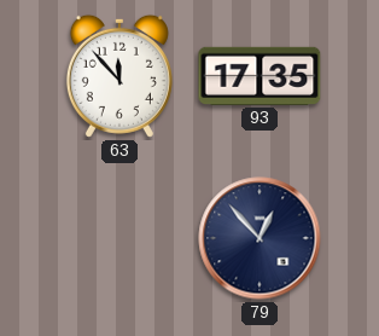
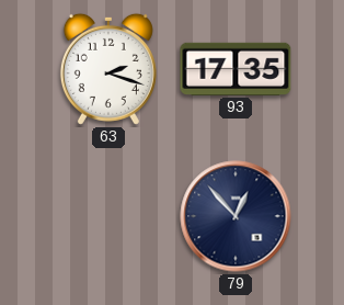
63: 11:53 -> 2:18
